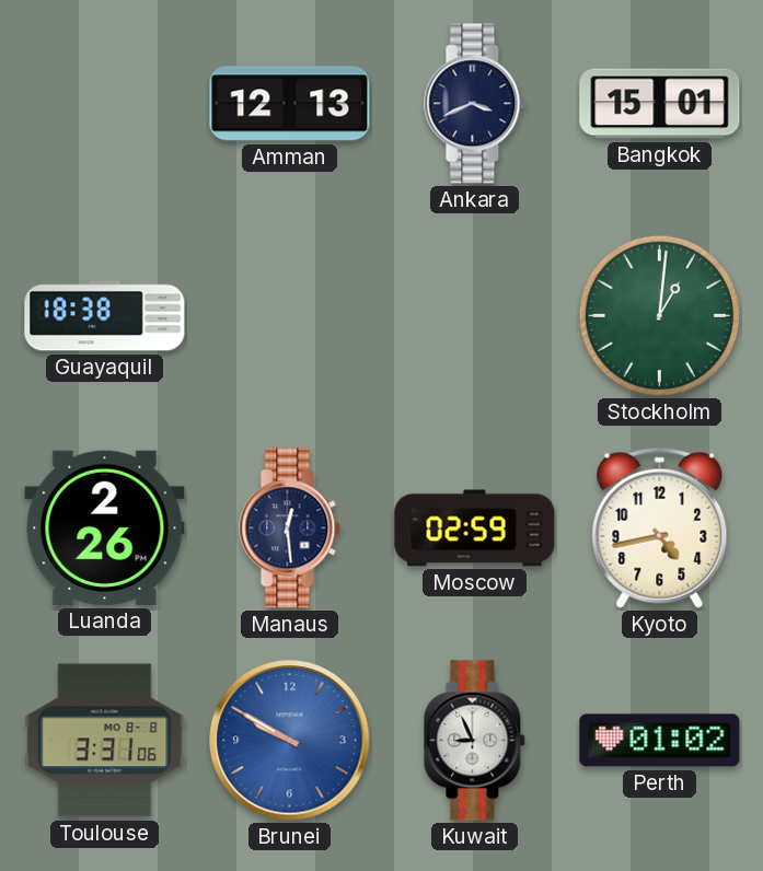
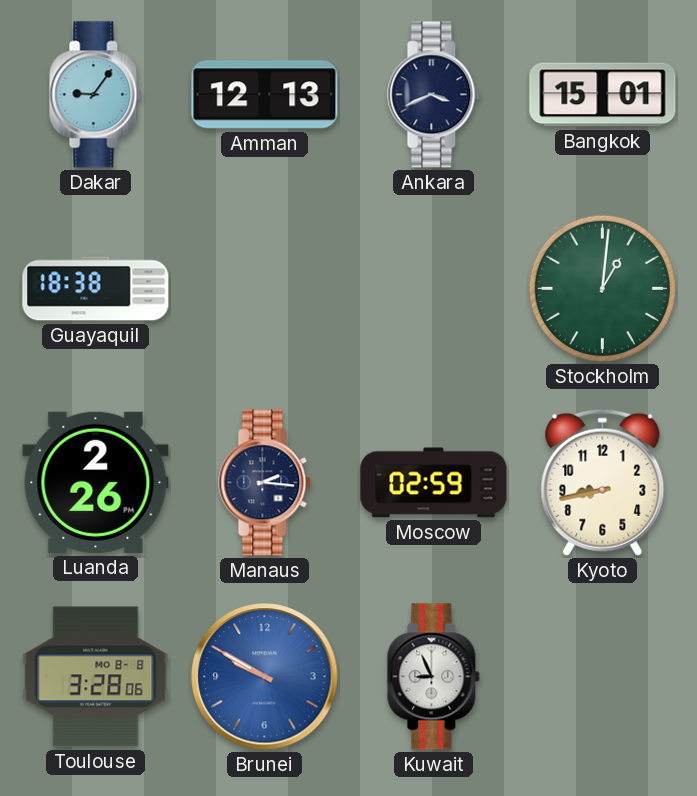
Dakar: none -> 9:06
Manaus: 12:29 -> 2:16
Kyoto: 4:43 -> 8:43
Toulouse: 3:31 -> 3:28
Perth: 01:02 -> none
